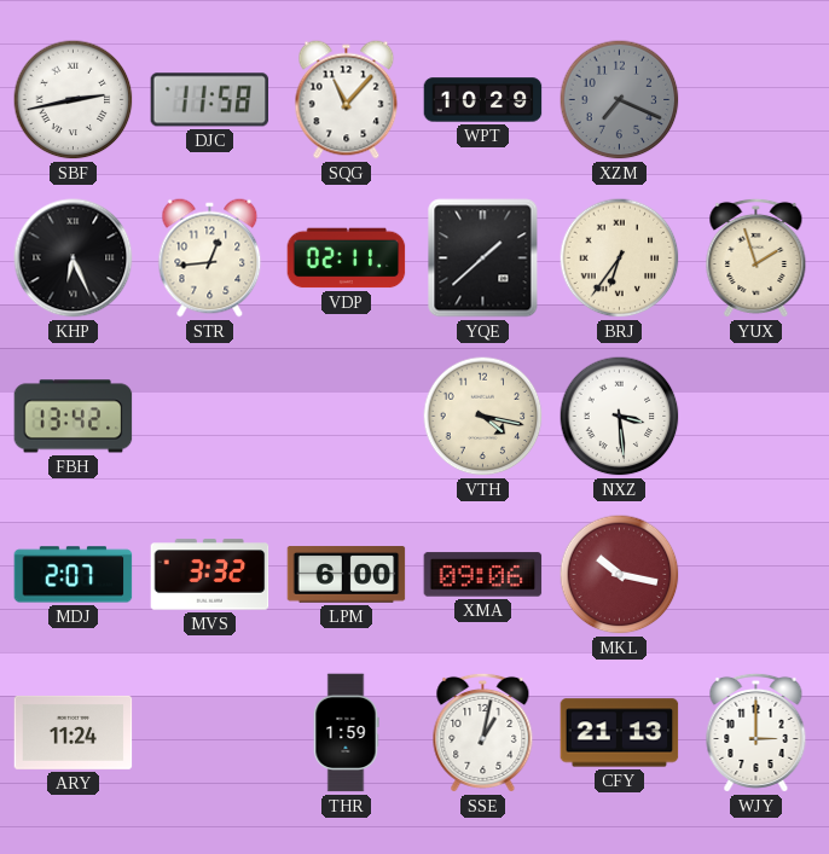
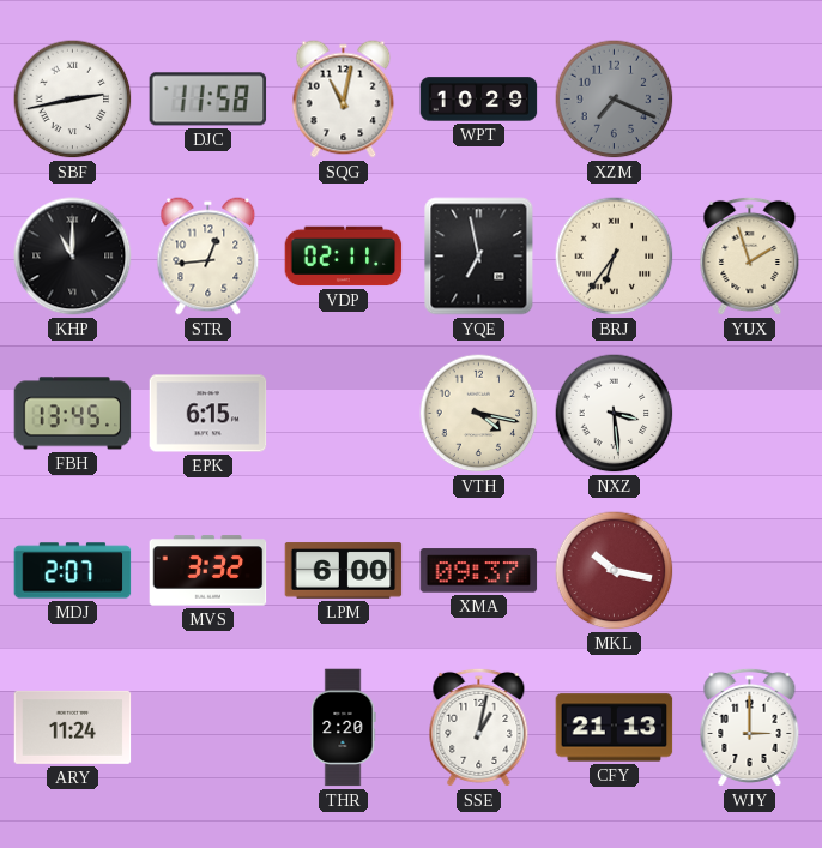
SQG: 11:07 -> 11:02
KHP: 6:26 -> 11:00
YQE: 1:38 -> 6:58
FBH: 13:42 -> 13:45
EPK: none -> 6:15
XMA: 09:06 -> 09:37
THR: 1:59 -> 2:20
